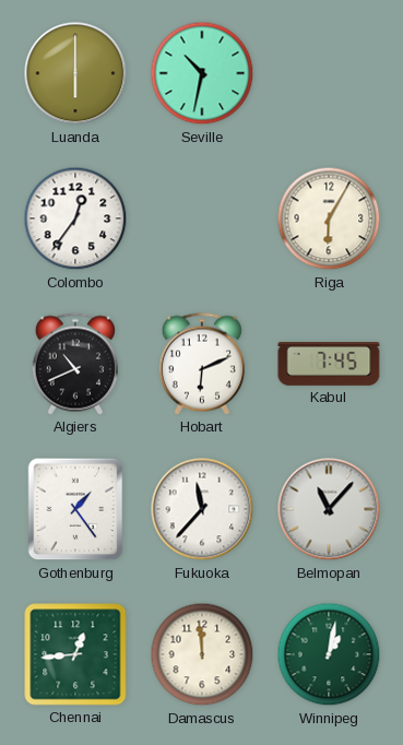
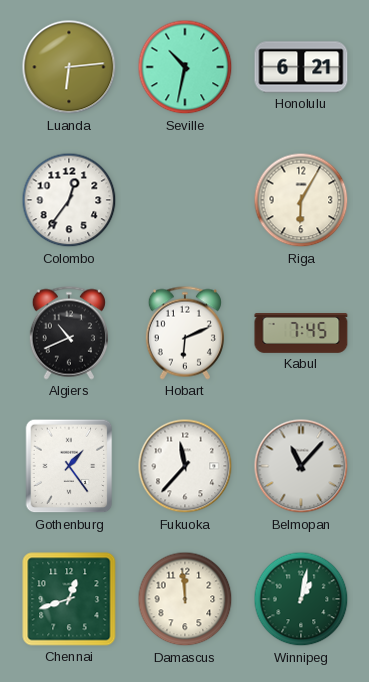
Luanda: 6:00 -> 6:14
Honolulu: none -> 6:21
Chennai: 12:44 -> 12:42
